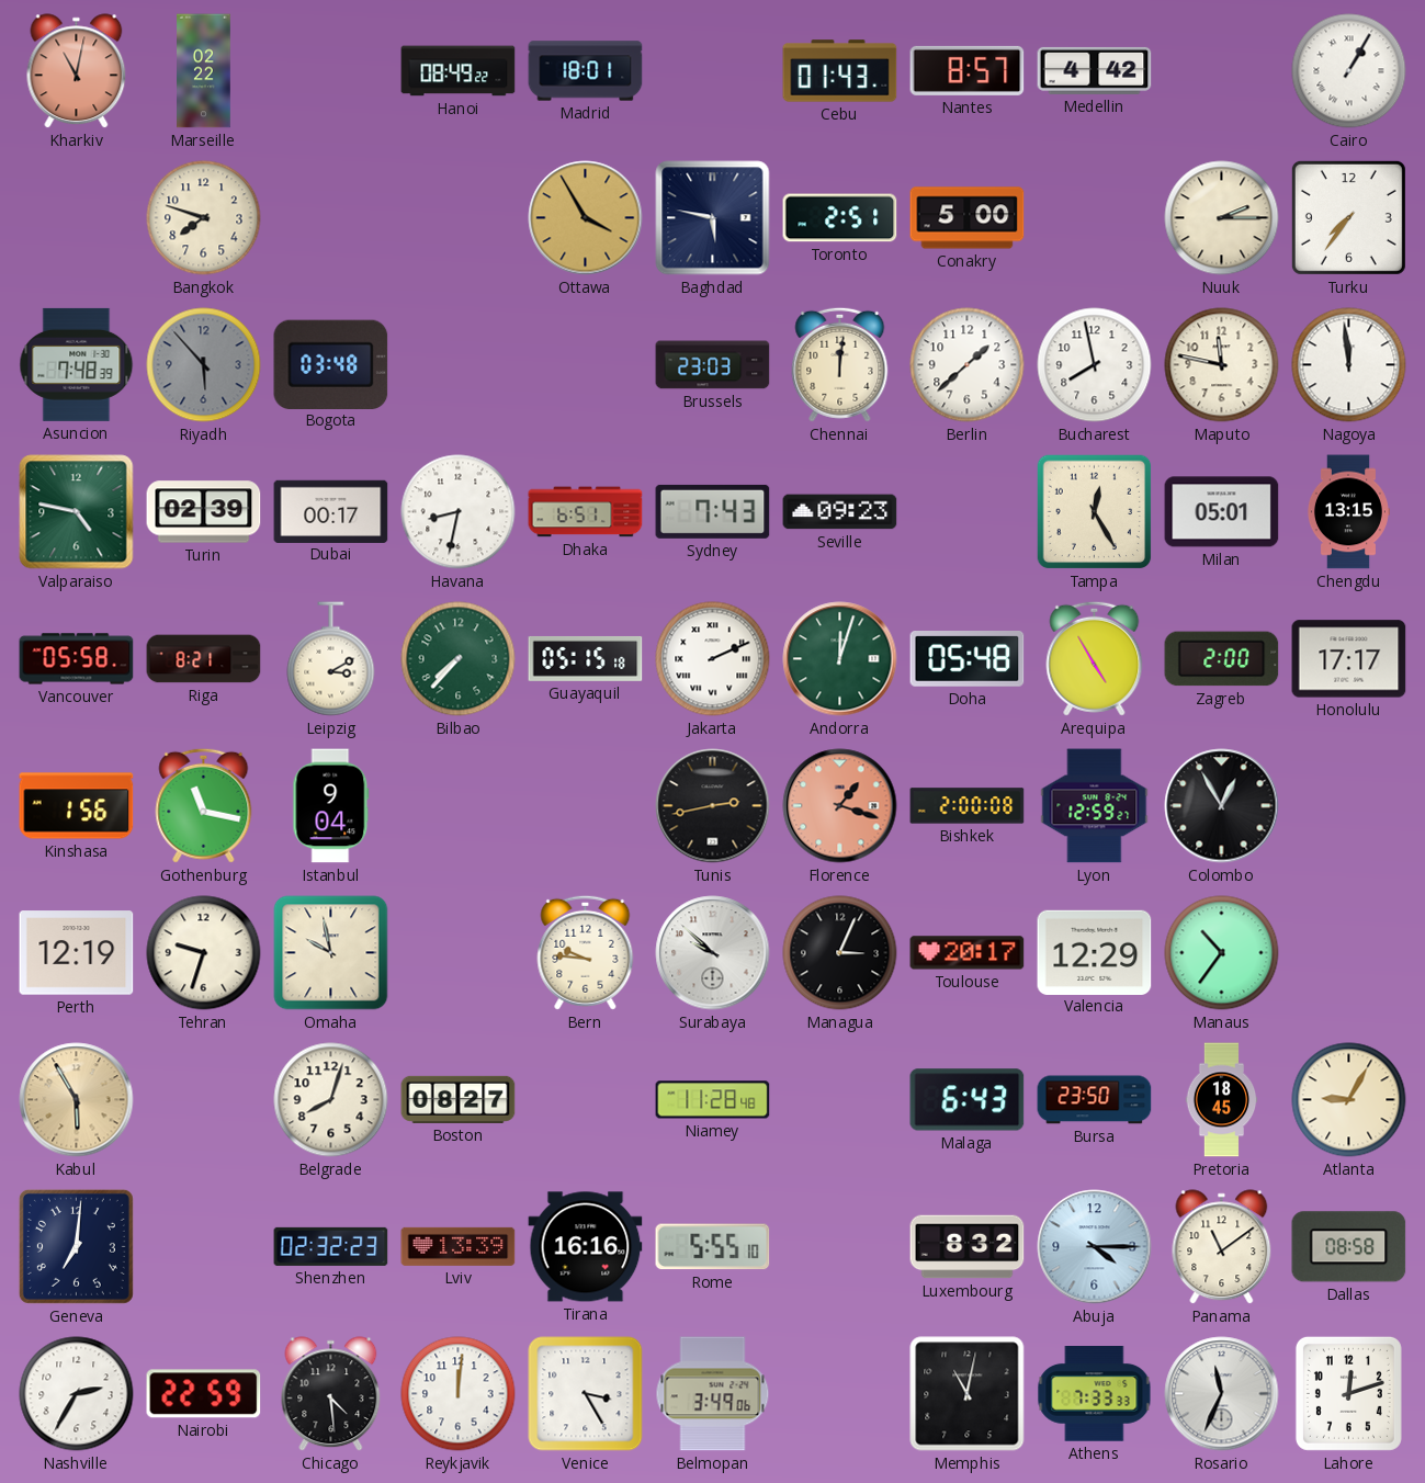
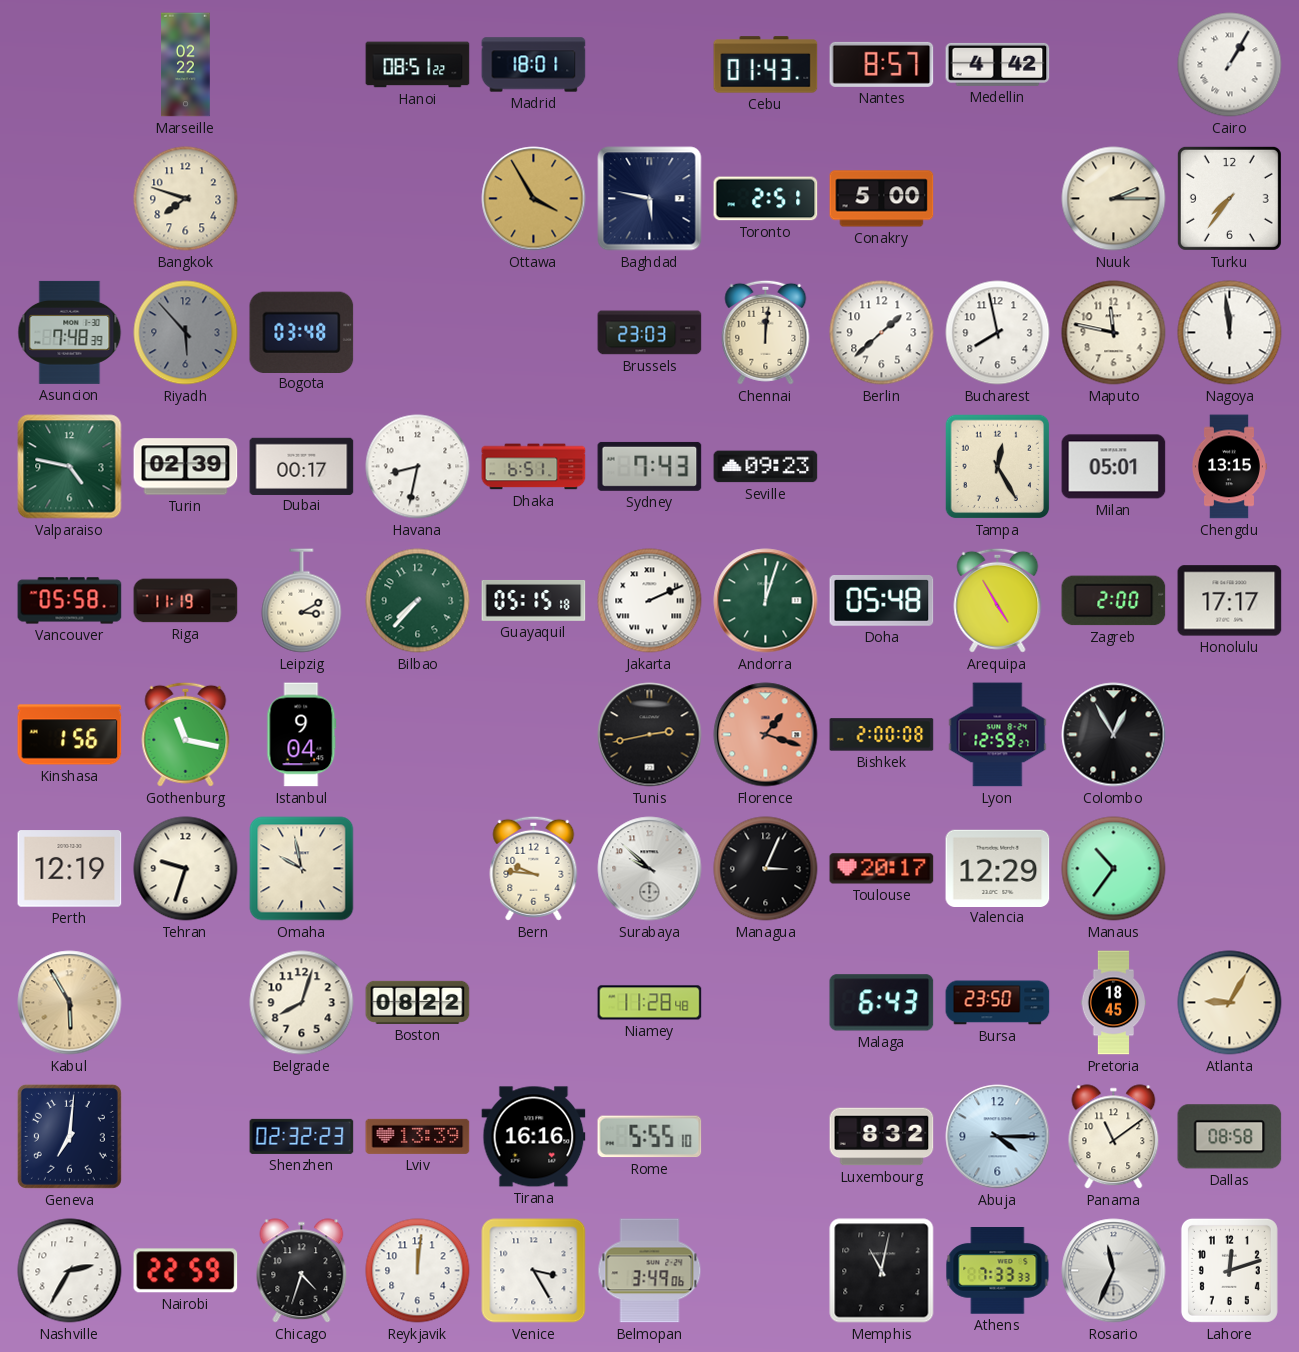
Kharkiv: 11:02 -> none
Hanoi: 08:49 -> 08:51
Riga: 8:21 -> 11:19
Boston: 08:27 -> 08:22
Chicago: 4:29 -> 4:33
